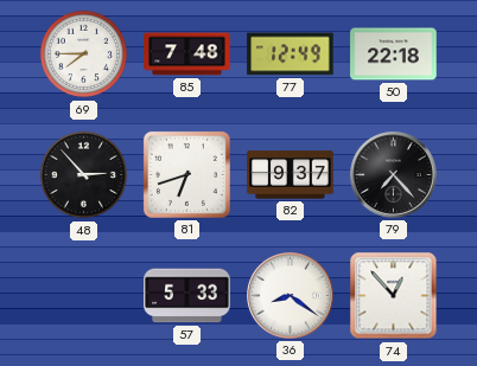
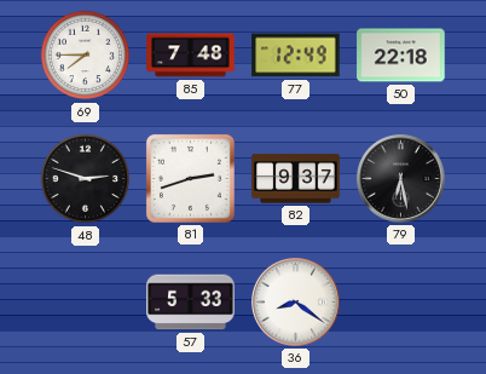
48: 2:53 -> 2:48
81: 6:42 -> 2:42
79: 7:23 -> 6:28
74: 12:53 -> none
